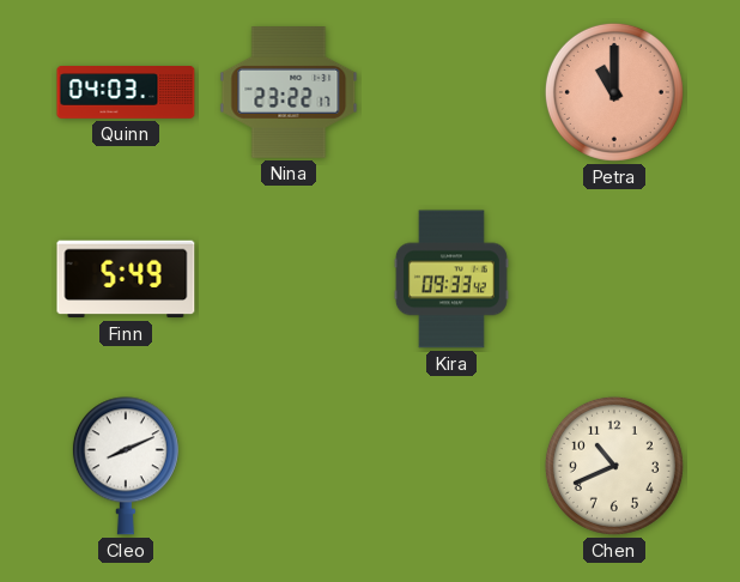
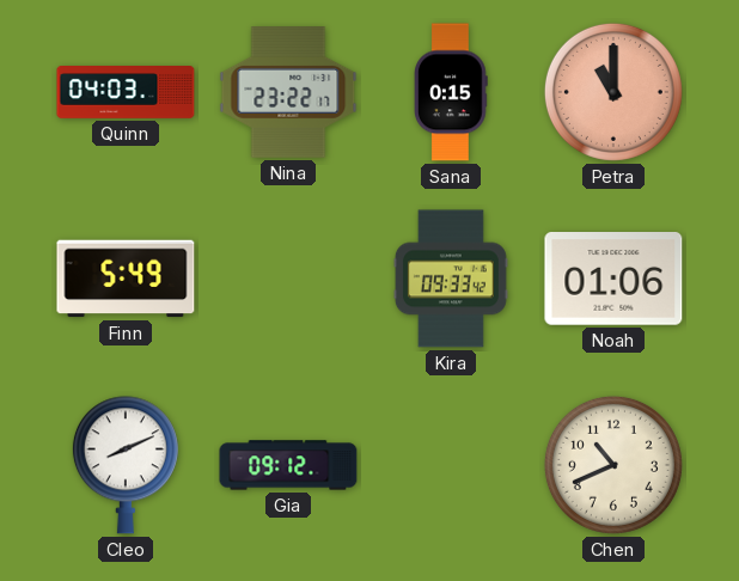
Sana: none -> 0:15
Noah: none -> 01:06
Gia: none -> 09:12
